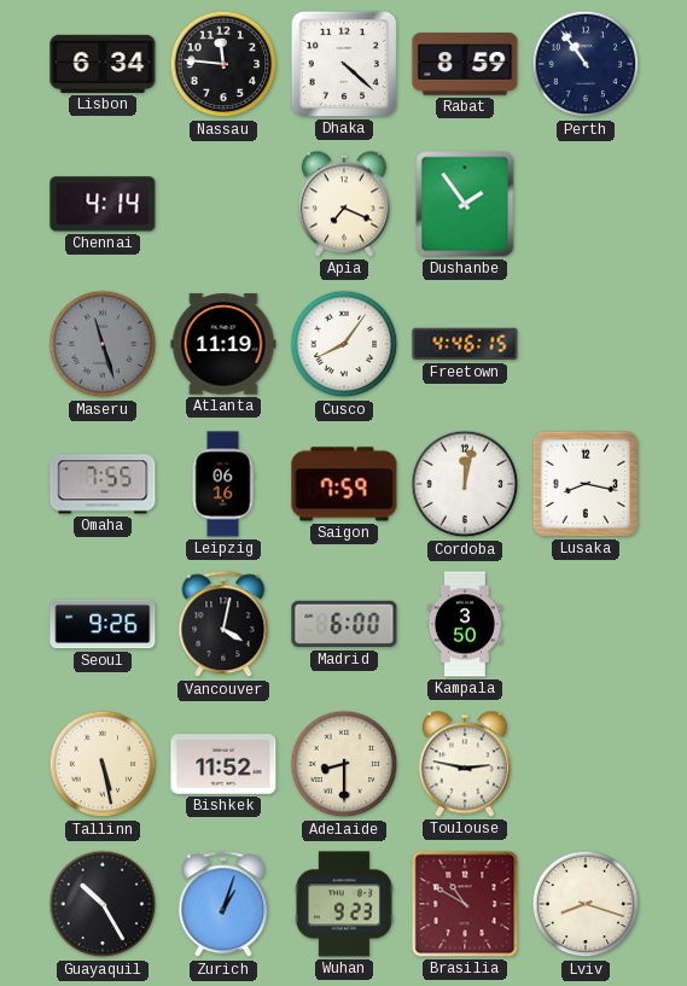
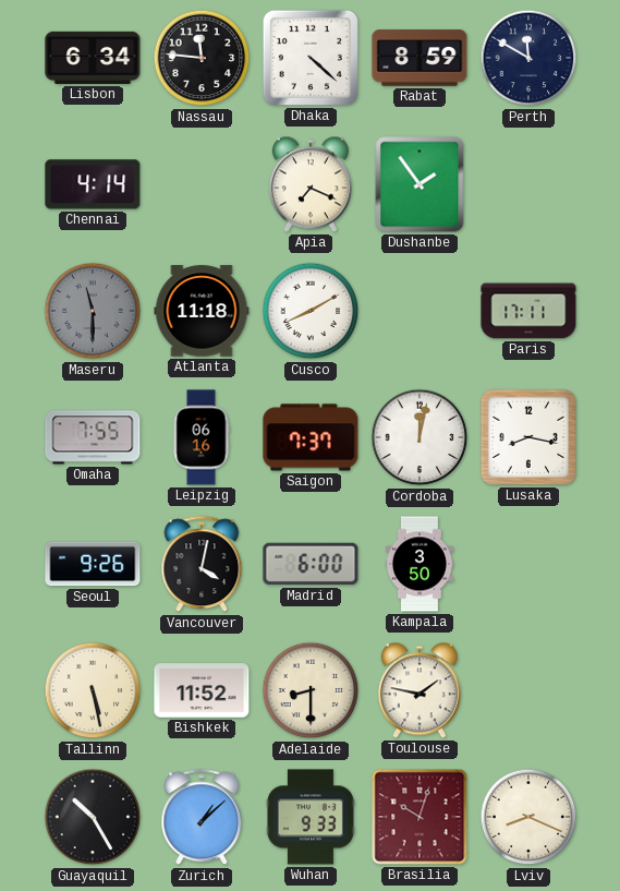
Perth: 10:54 -> 11:50
Maseru: 11:27 -> 11:30
Atlanta: 11:19 -> 11:18
Cusco: 8:06 -> 8:10
Freetown: 4:46 -> none
Paris: none -> 17:11
Saigon: 7:59 -> 7:37
Toulouse: 2:47 -> 1:47
Zurich: 1:03 -> 1:08
Wuhan: 9:23 -> 9:33
Brasilia: 10:50 -> 10:03
Lviv: 8:18 -> 8:19
